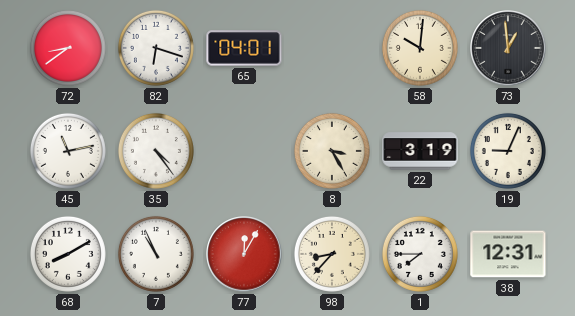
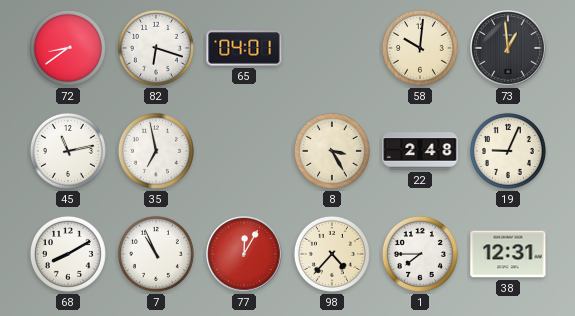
35: 4:24 -> 6:58
22: 3:19 -> 2:48
98: 8:37 -> 4:37
